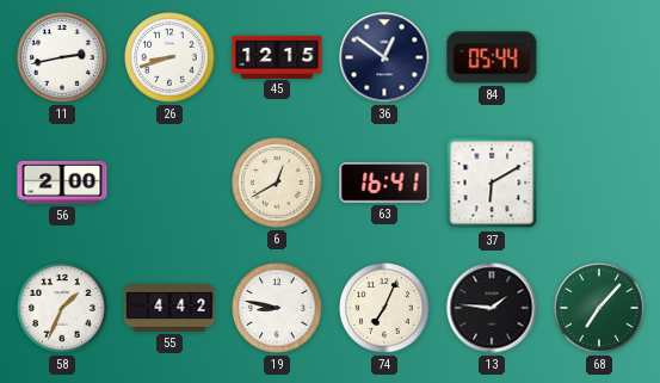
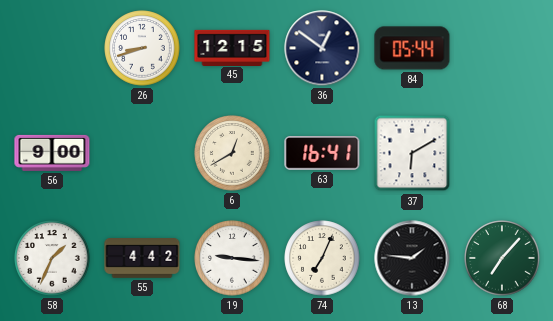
11: 2:43 -> none
56: 2:00 -> 9:00
19: 8:47 -> 9:16
